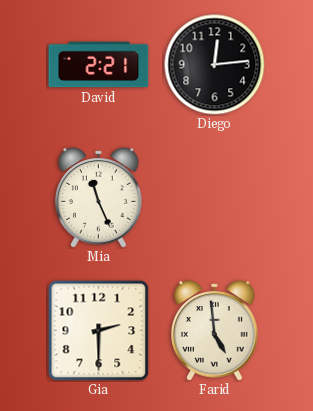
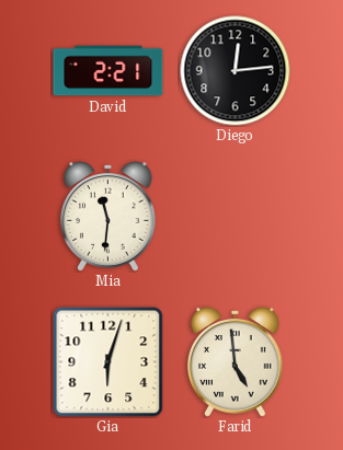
Mia: 11:26 -> 11:31
Gia: 2:30 -> 6:03
